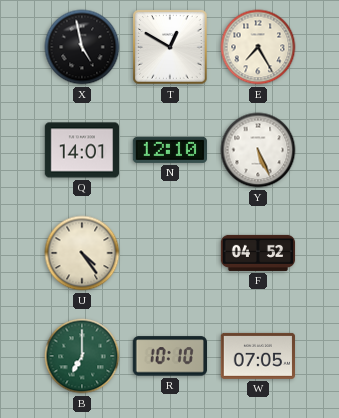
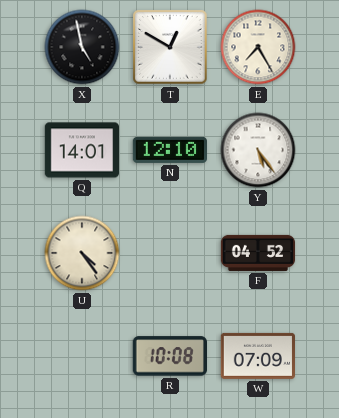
Y: 5:26 -> 5:24
B: 7:00 -> none
R: 10:10 -> 10:08
W: 07:05 -> 07:09
